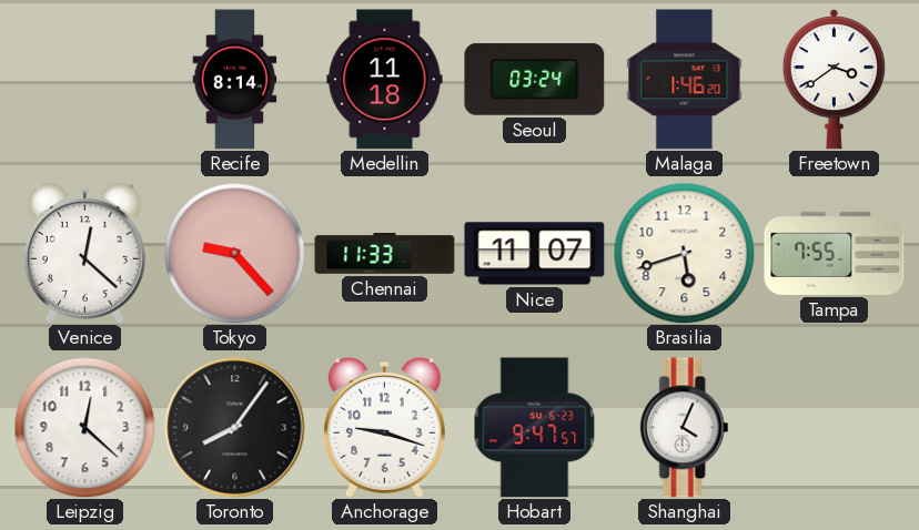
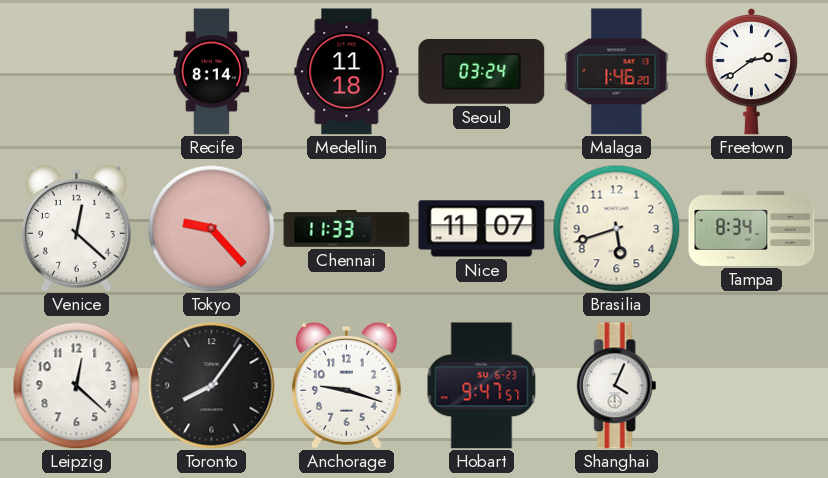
Freetown: 3:39 -> 2:39
Tampa: 7:55 -> 8:34
